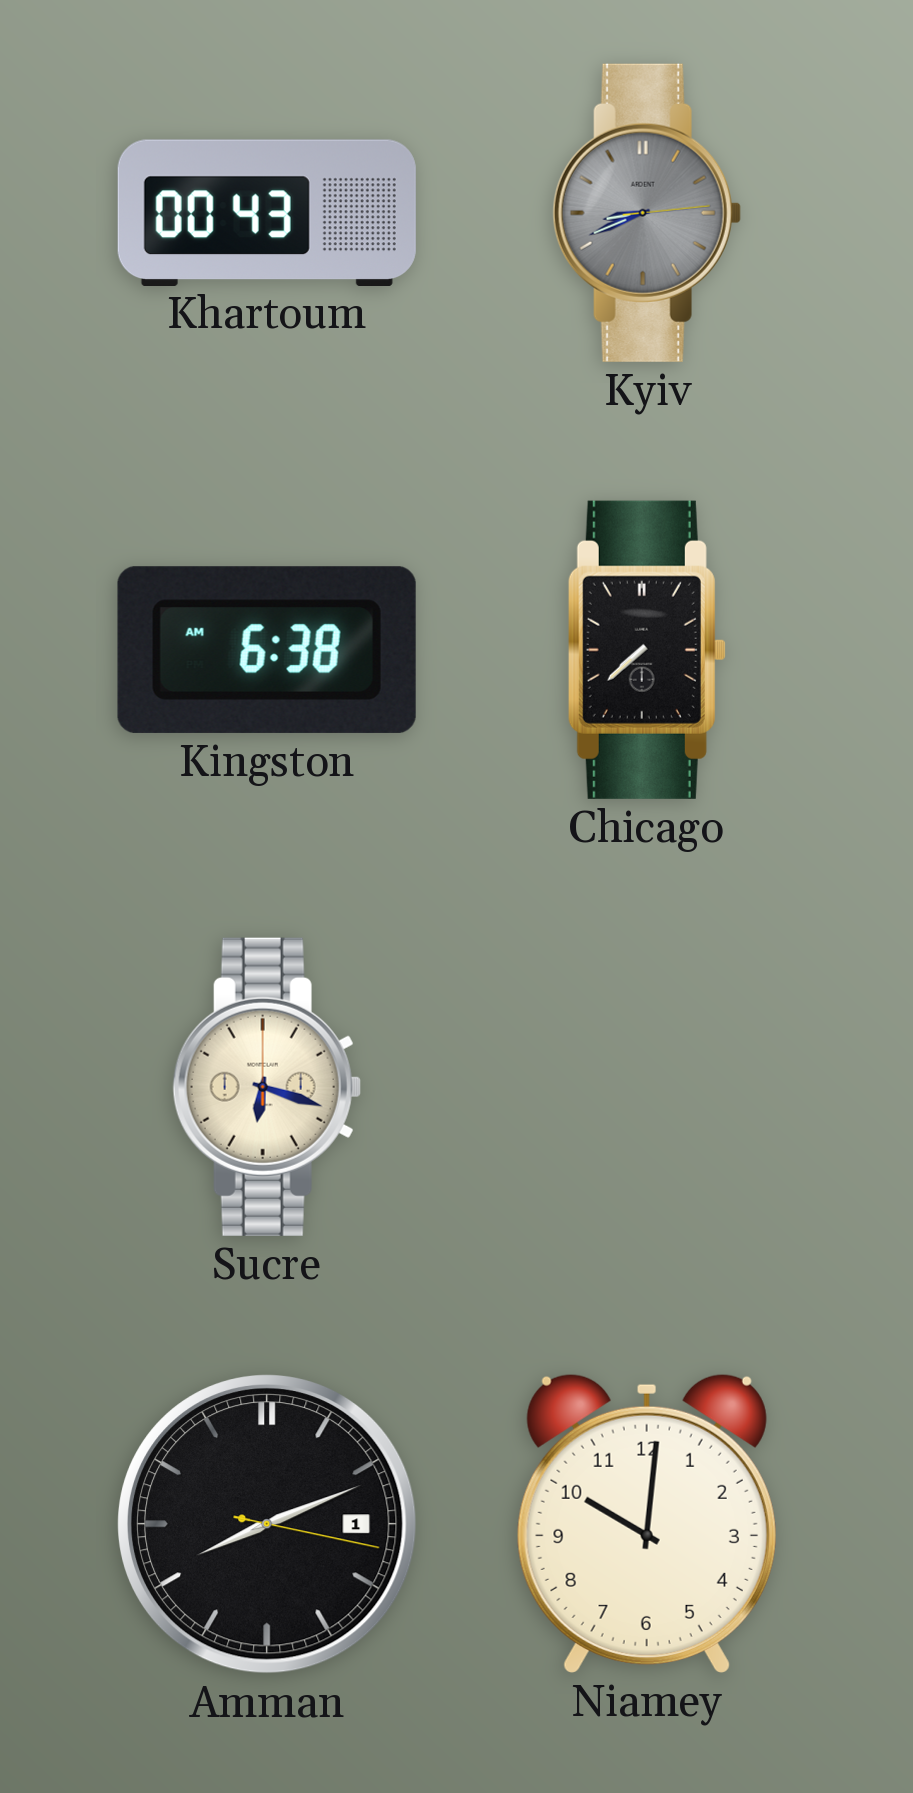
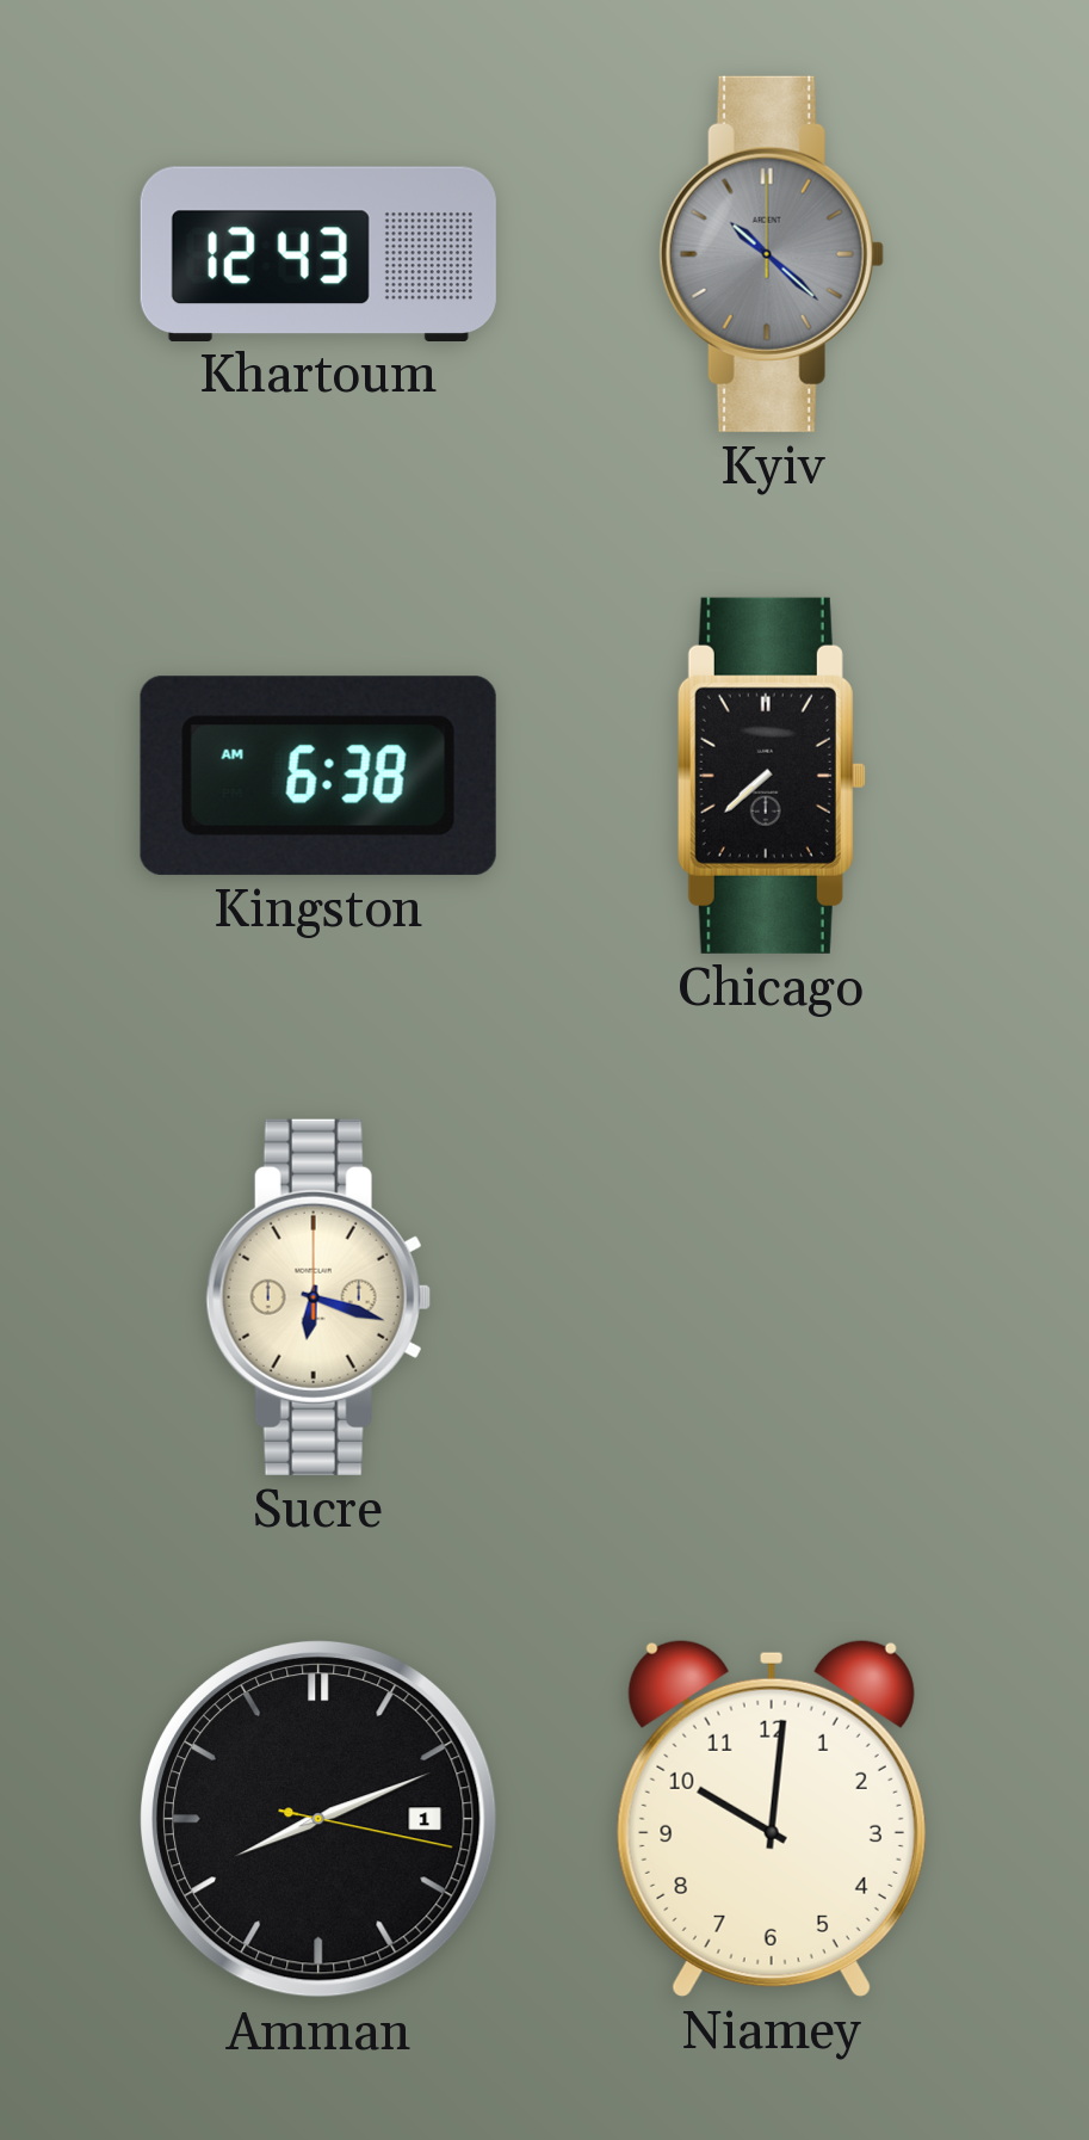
Khartoum: 00:43 -> 12:43
Kyiv: 8:41 -> 10:22
